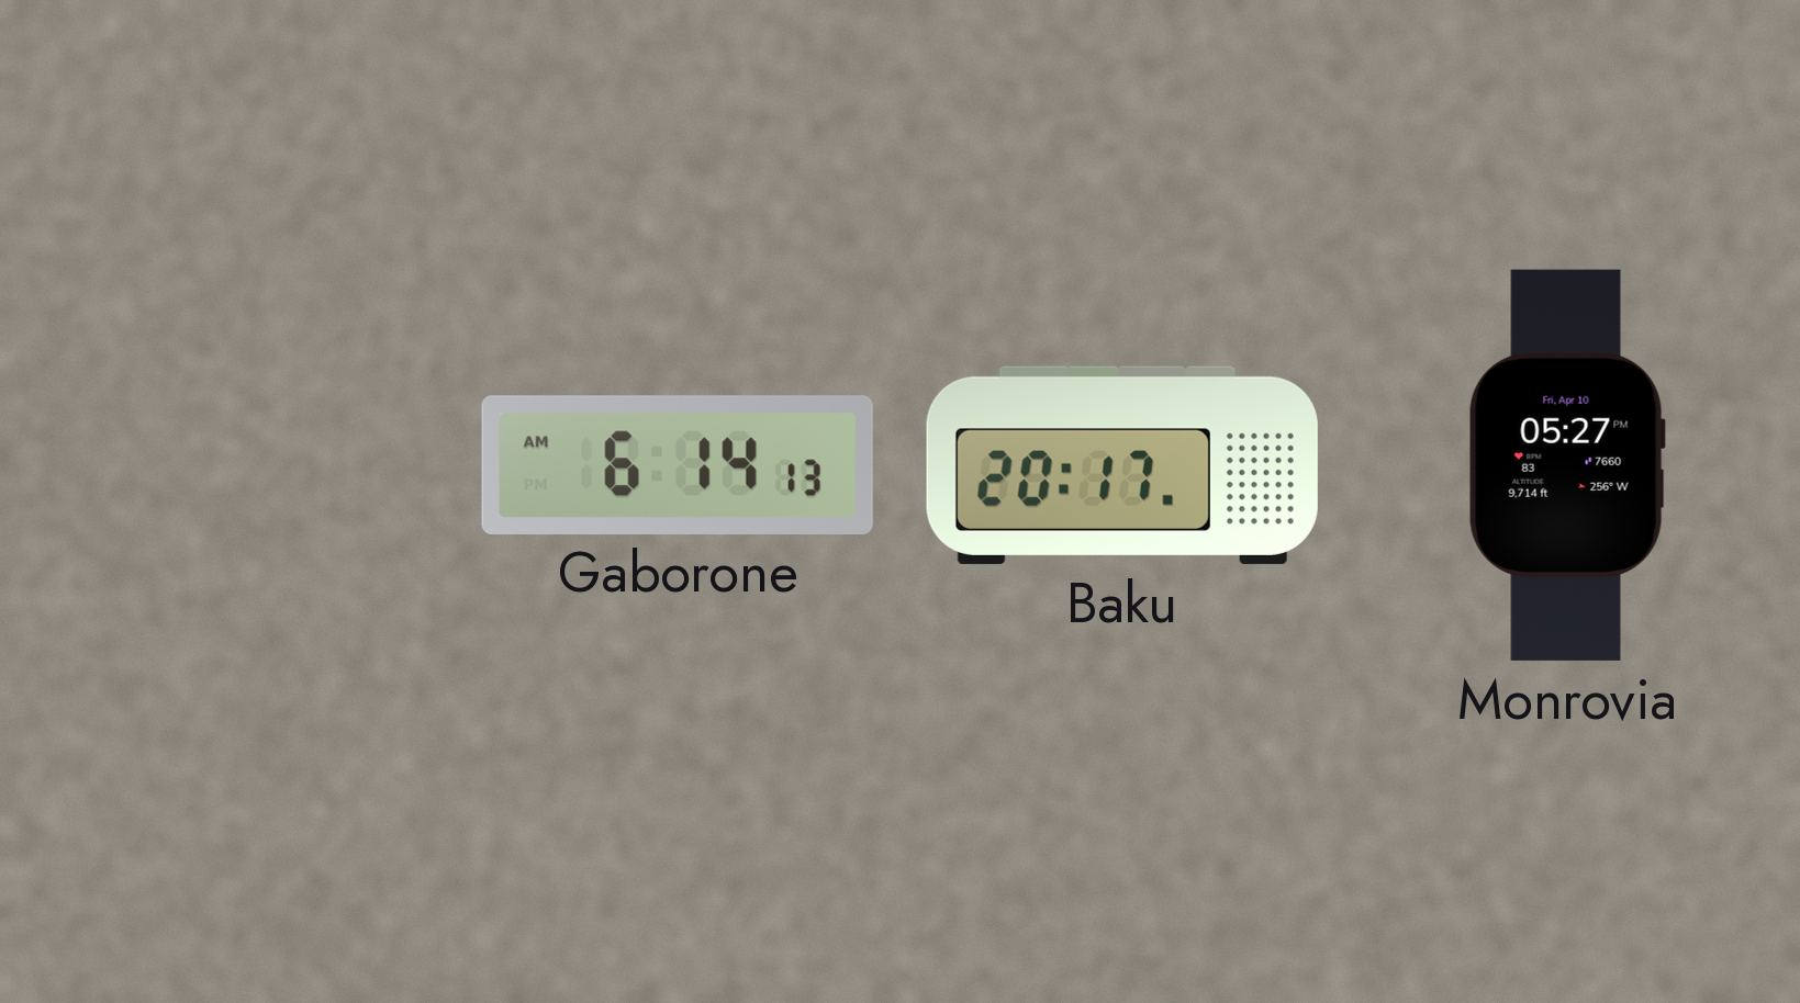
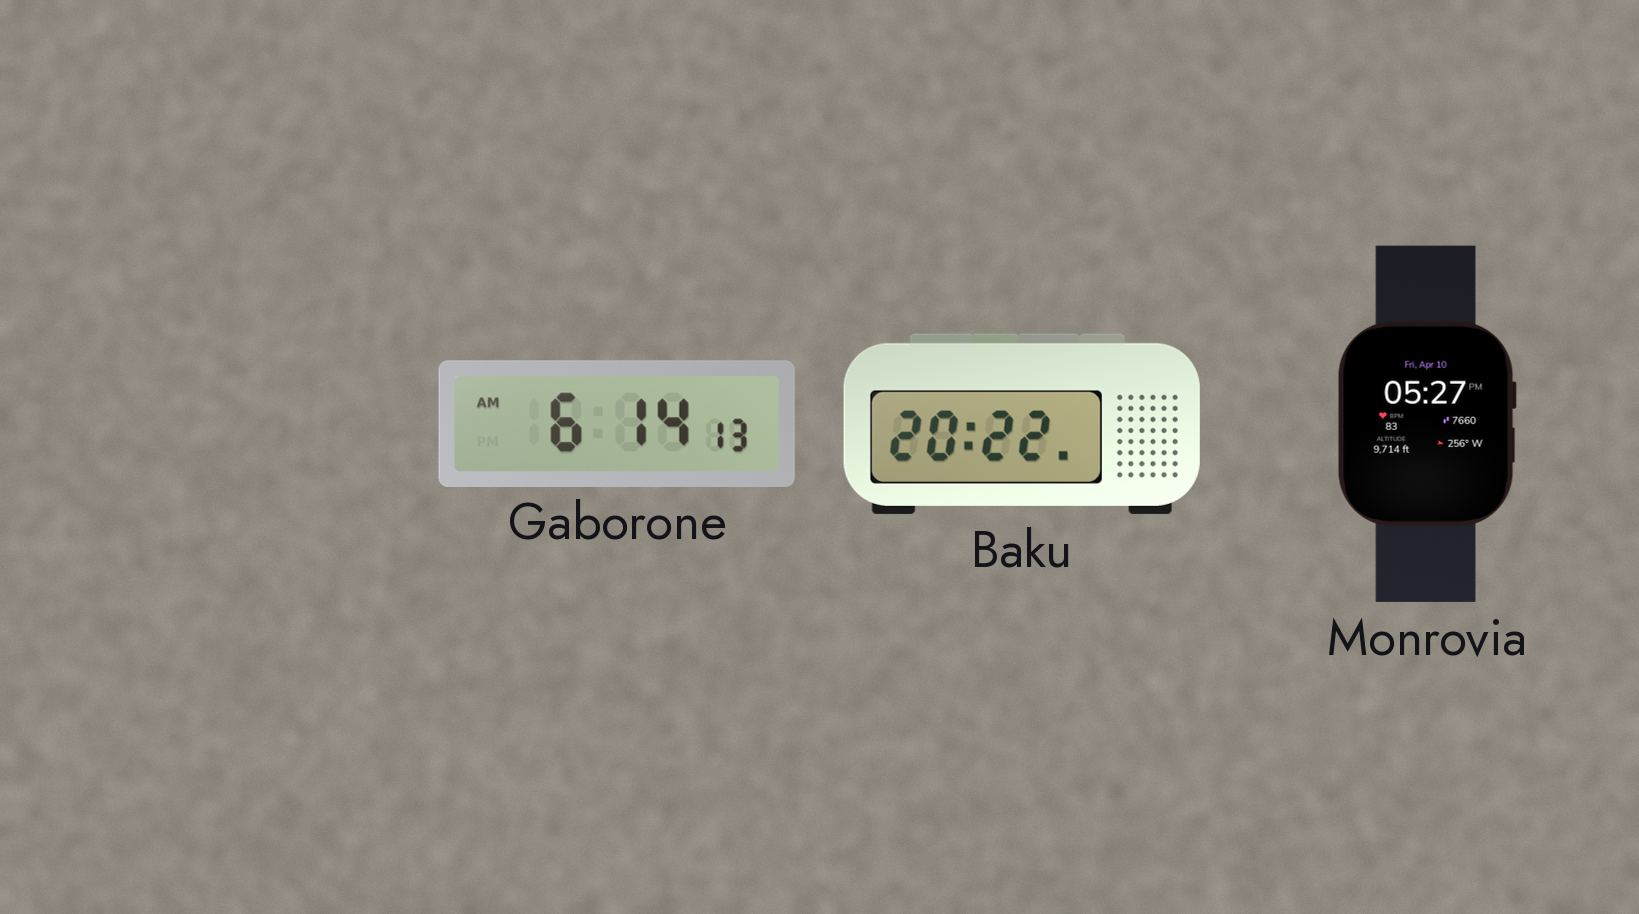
Baku: 20:17 -> 20:22
